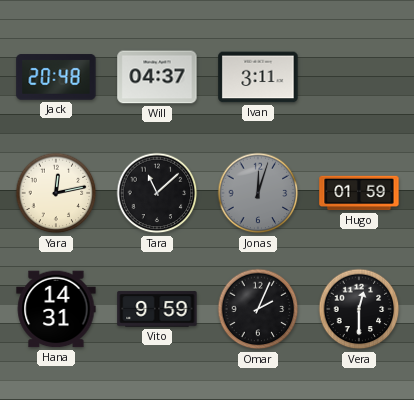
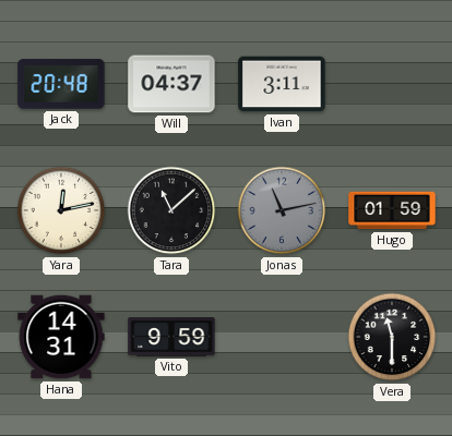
Jonas: 12:03 -> 11:13
Omar: 2:04 -> none
Vera: 12:30 -> 11:30
